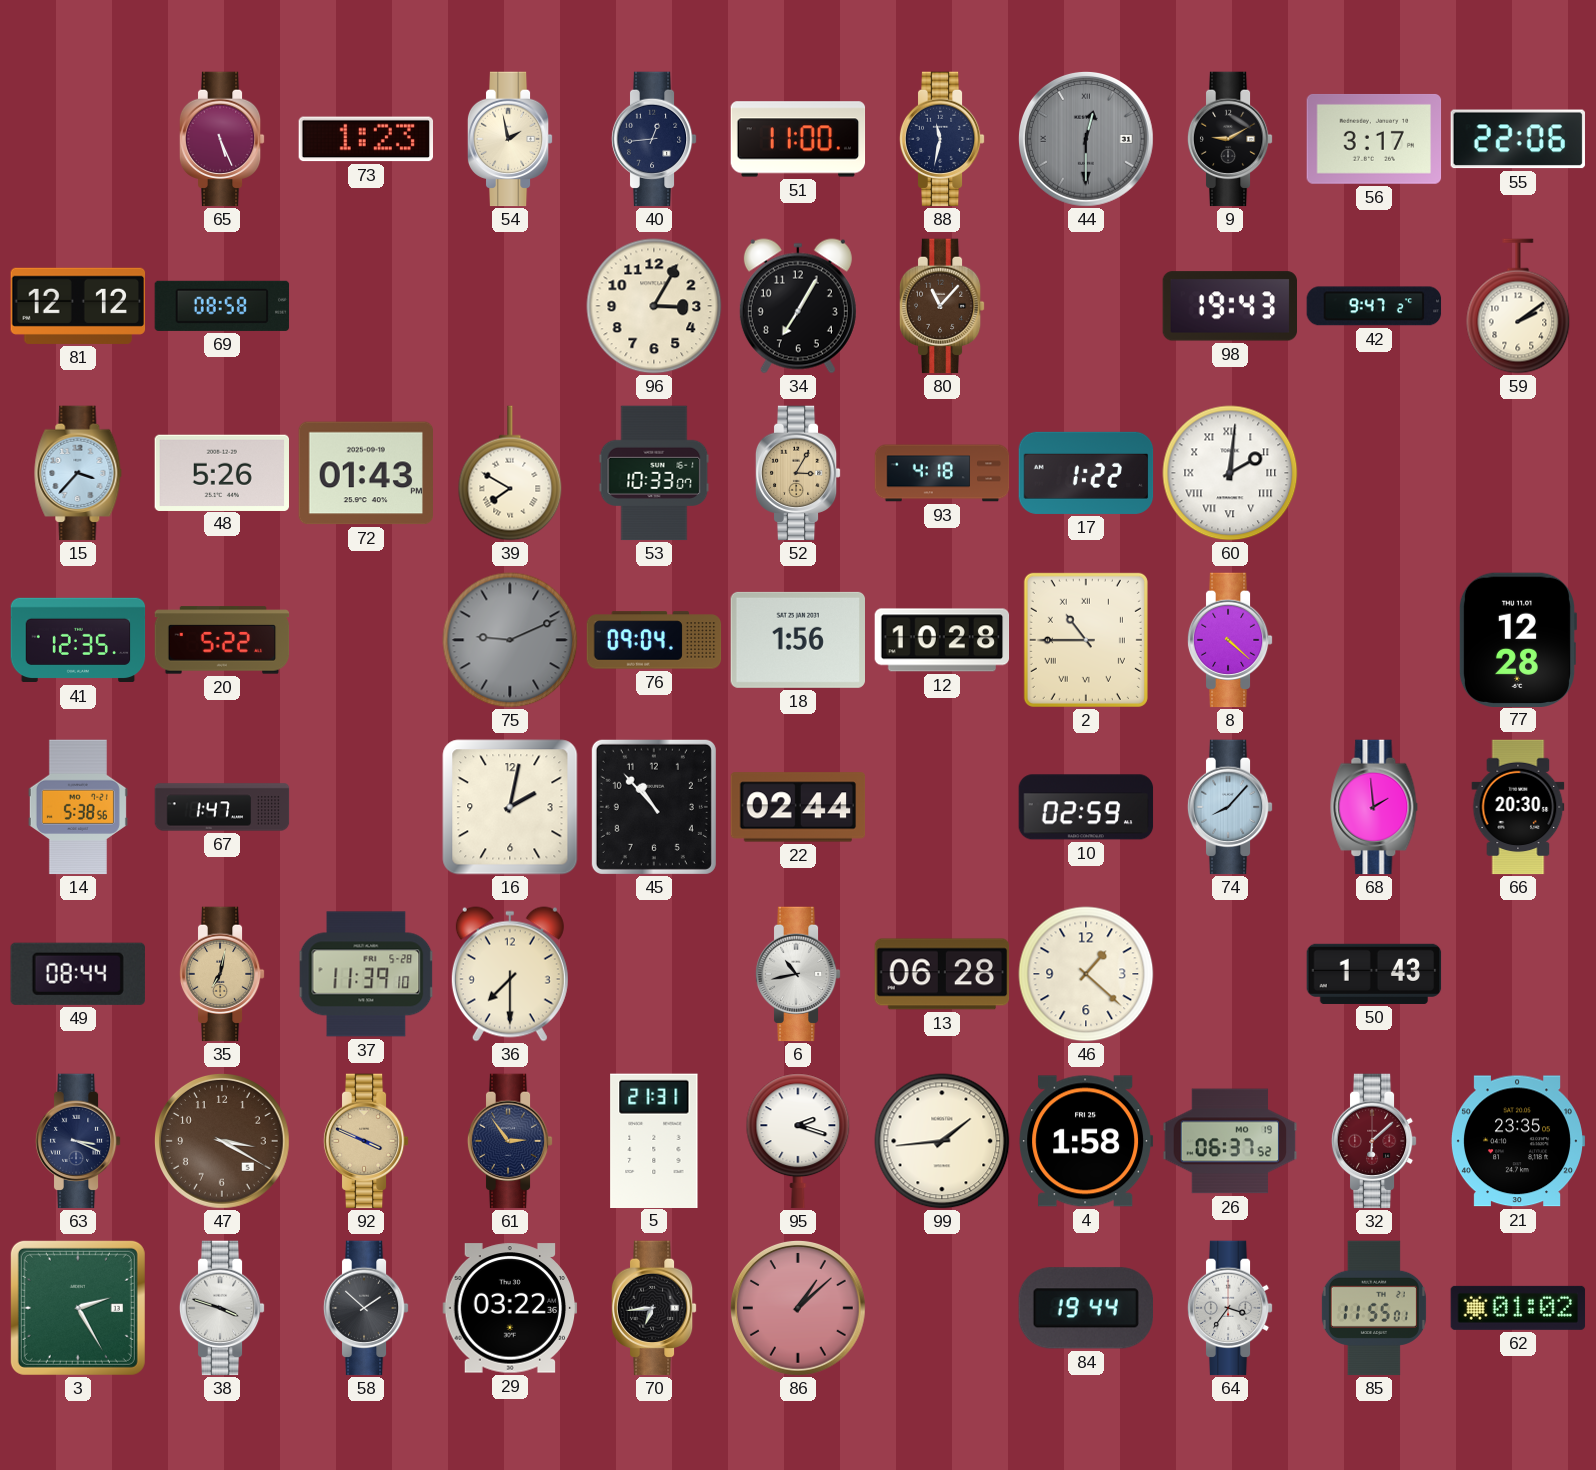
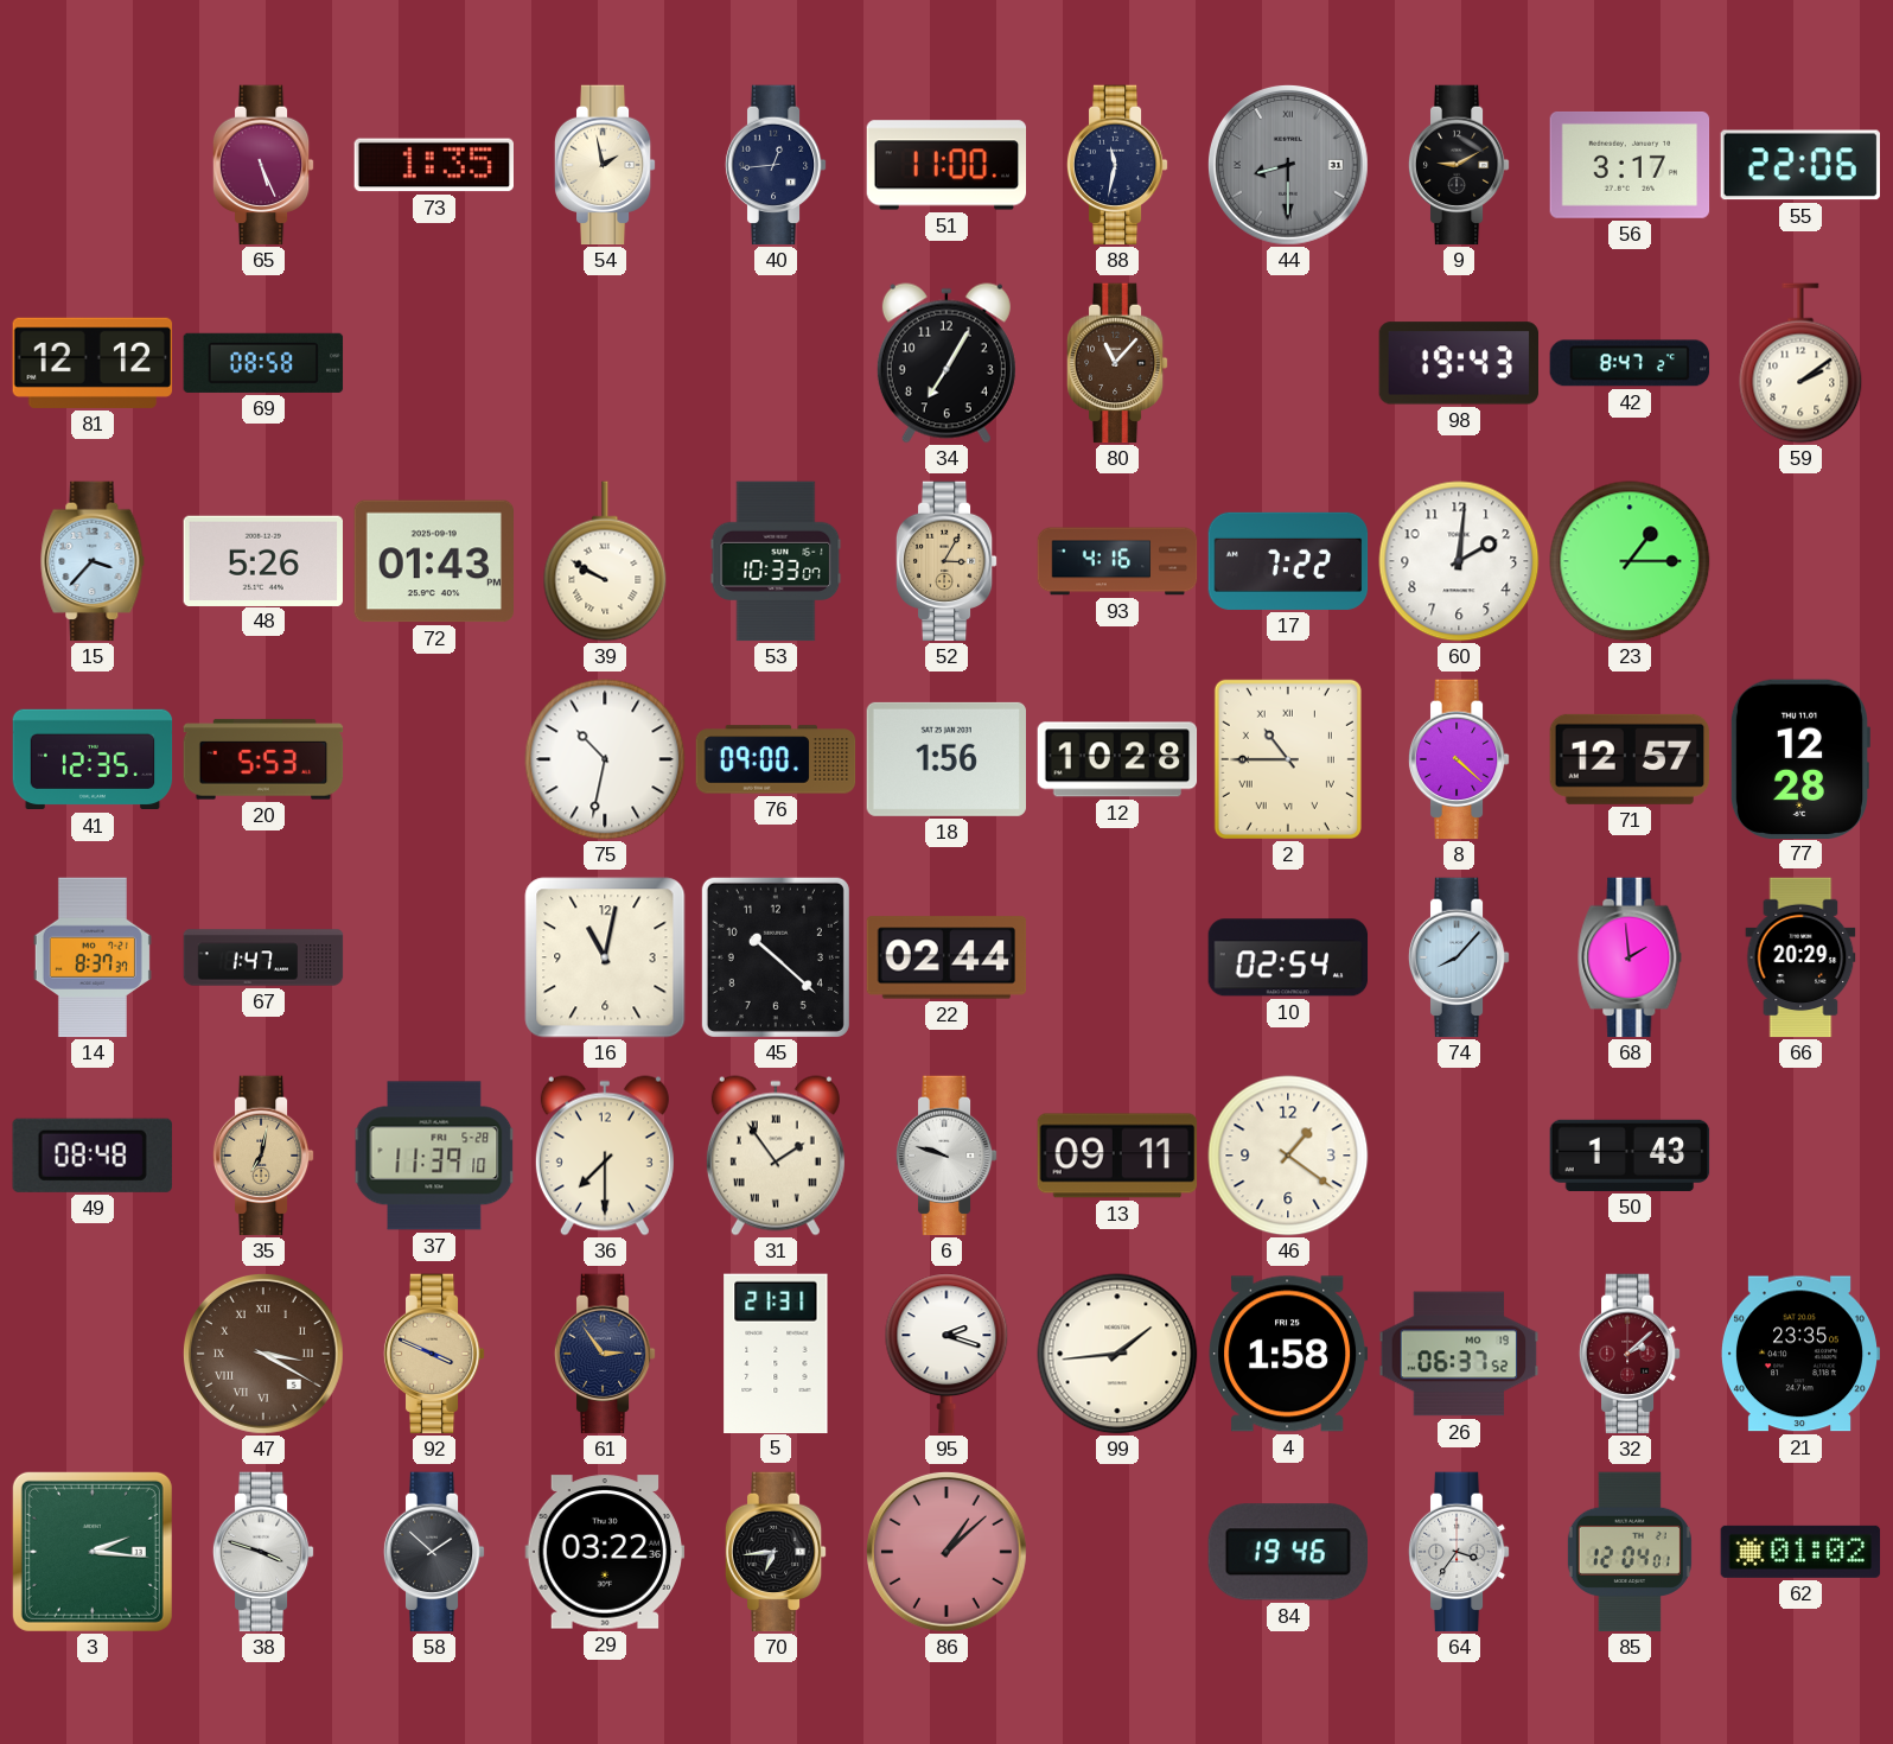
73: 1:23 -> 1:35
44: 12:30 -> 8:30
96: 3:05 -> none
42: 9:47 -> 8:47
39: 7:50 -> 9:50
93: 4:18 -> 4:16
17: 1:22 -> 7:22
60 numerals: Roman -> Arabic
23: none -> 1:15
20: 5:22 -> 5:53
75: 9:11 -> 10:32
75 dial: grey -> white
76: 09:04 -> 09:00
71: none -> 12:57
14: 5:38 -> 8:37
16: 2:02 -> 11:02
45: 10:53 -> 10:22
10: 02:59 -> 02:54
66: 20:30 -> 20:29
49: 08:44 -> 08:48
31: none -> 1:54
6: 10:43 -> 9:48
13: 06:28 -> 09:11
46: 1:22 -> 1:21
63: 3:19 -> none
47 numerals: Arabic -> Roman
32: 6:08 -> 2:08
3: 2:25 -> 2:16
84: 19:44 -> 19:46
85: 11:55 -> 12:04
